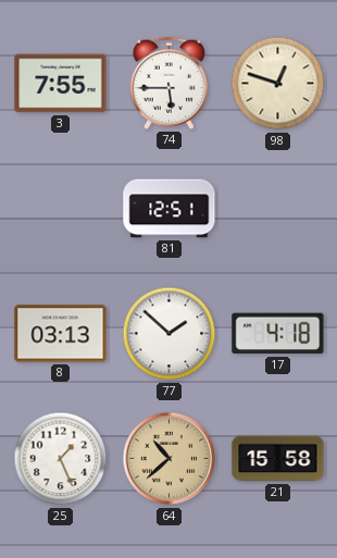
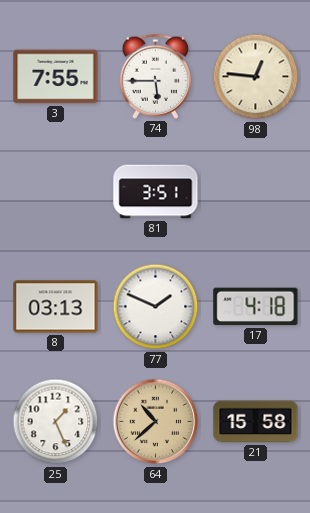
98: 12:48 -> 12:46
81: 12:51 -> 3:51
77: 1:52 -> 1:49
